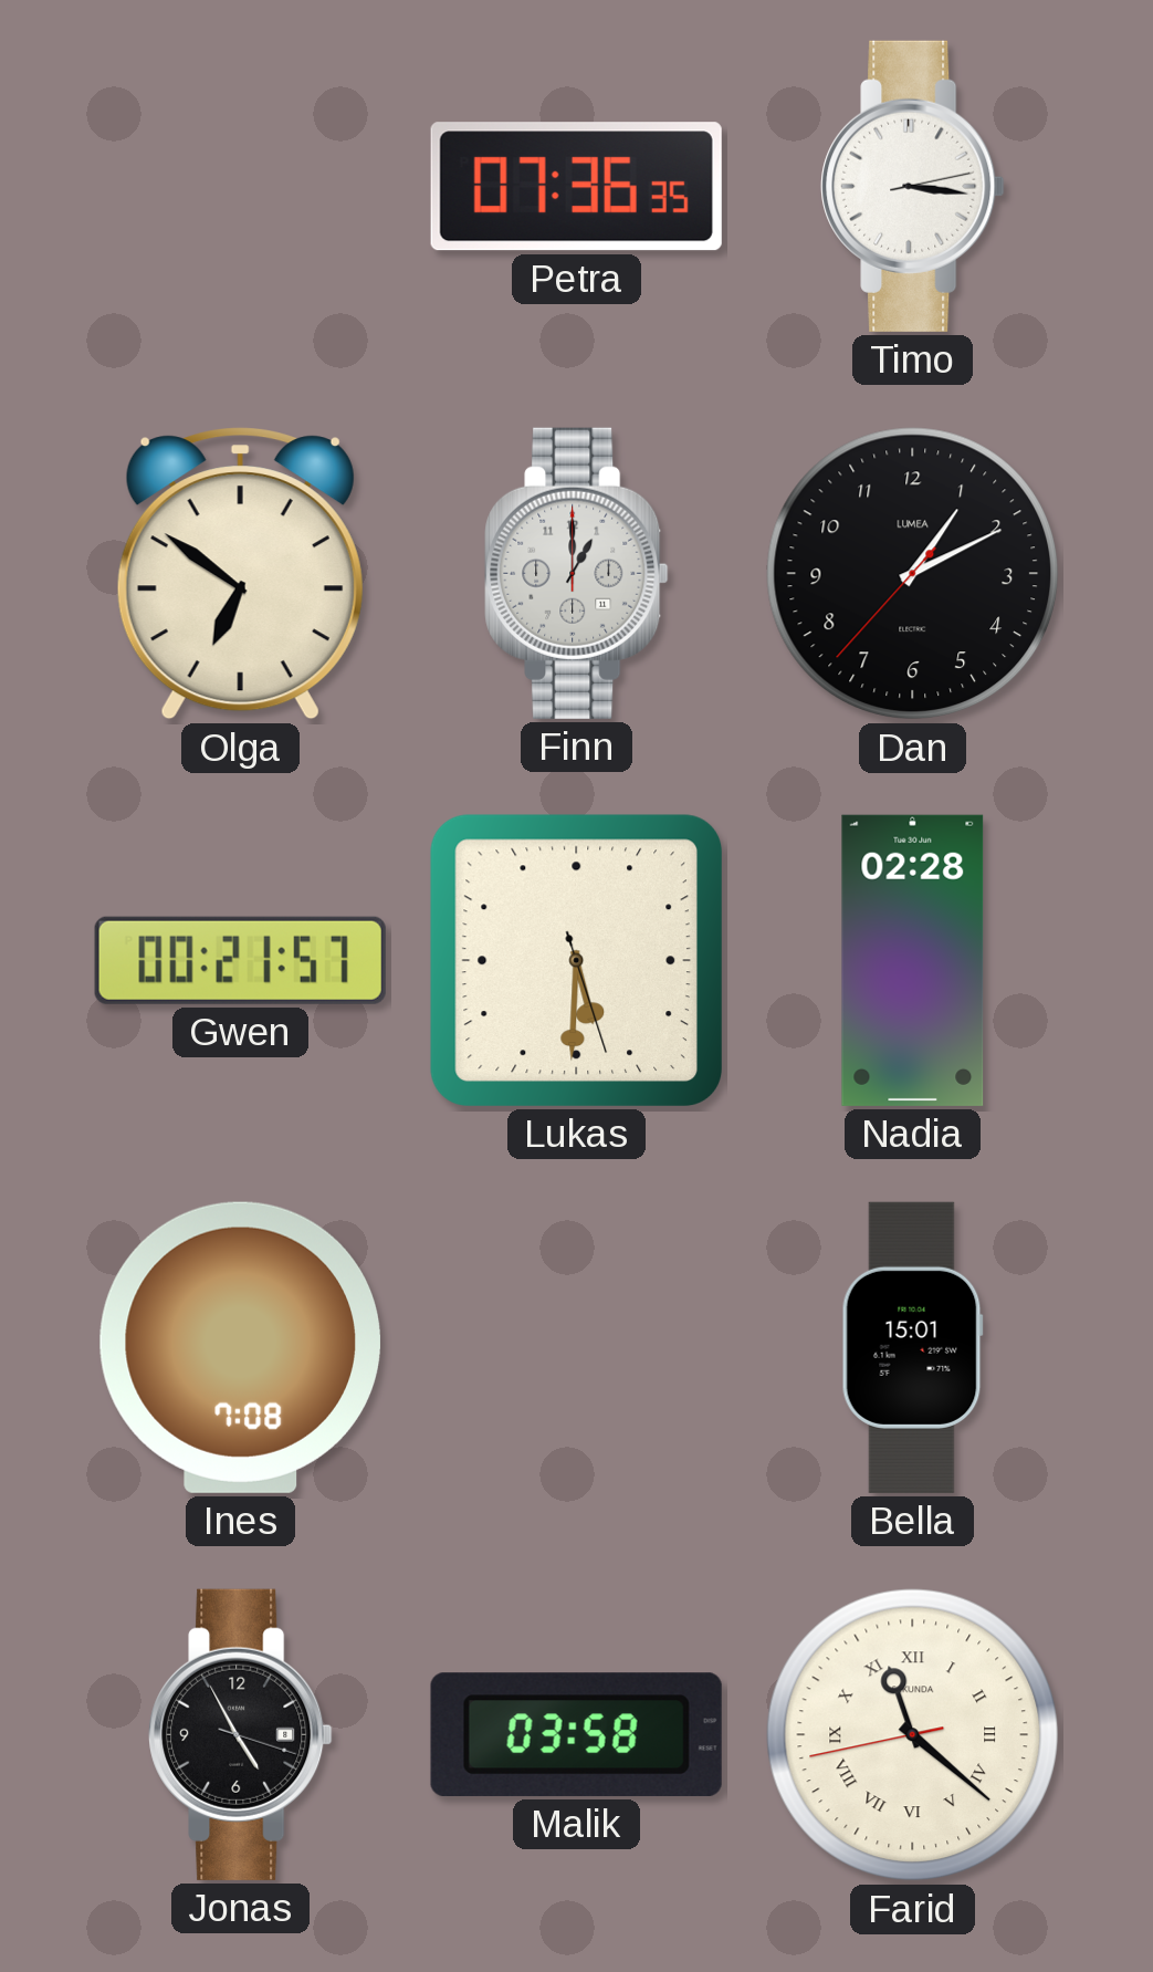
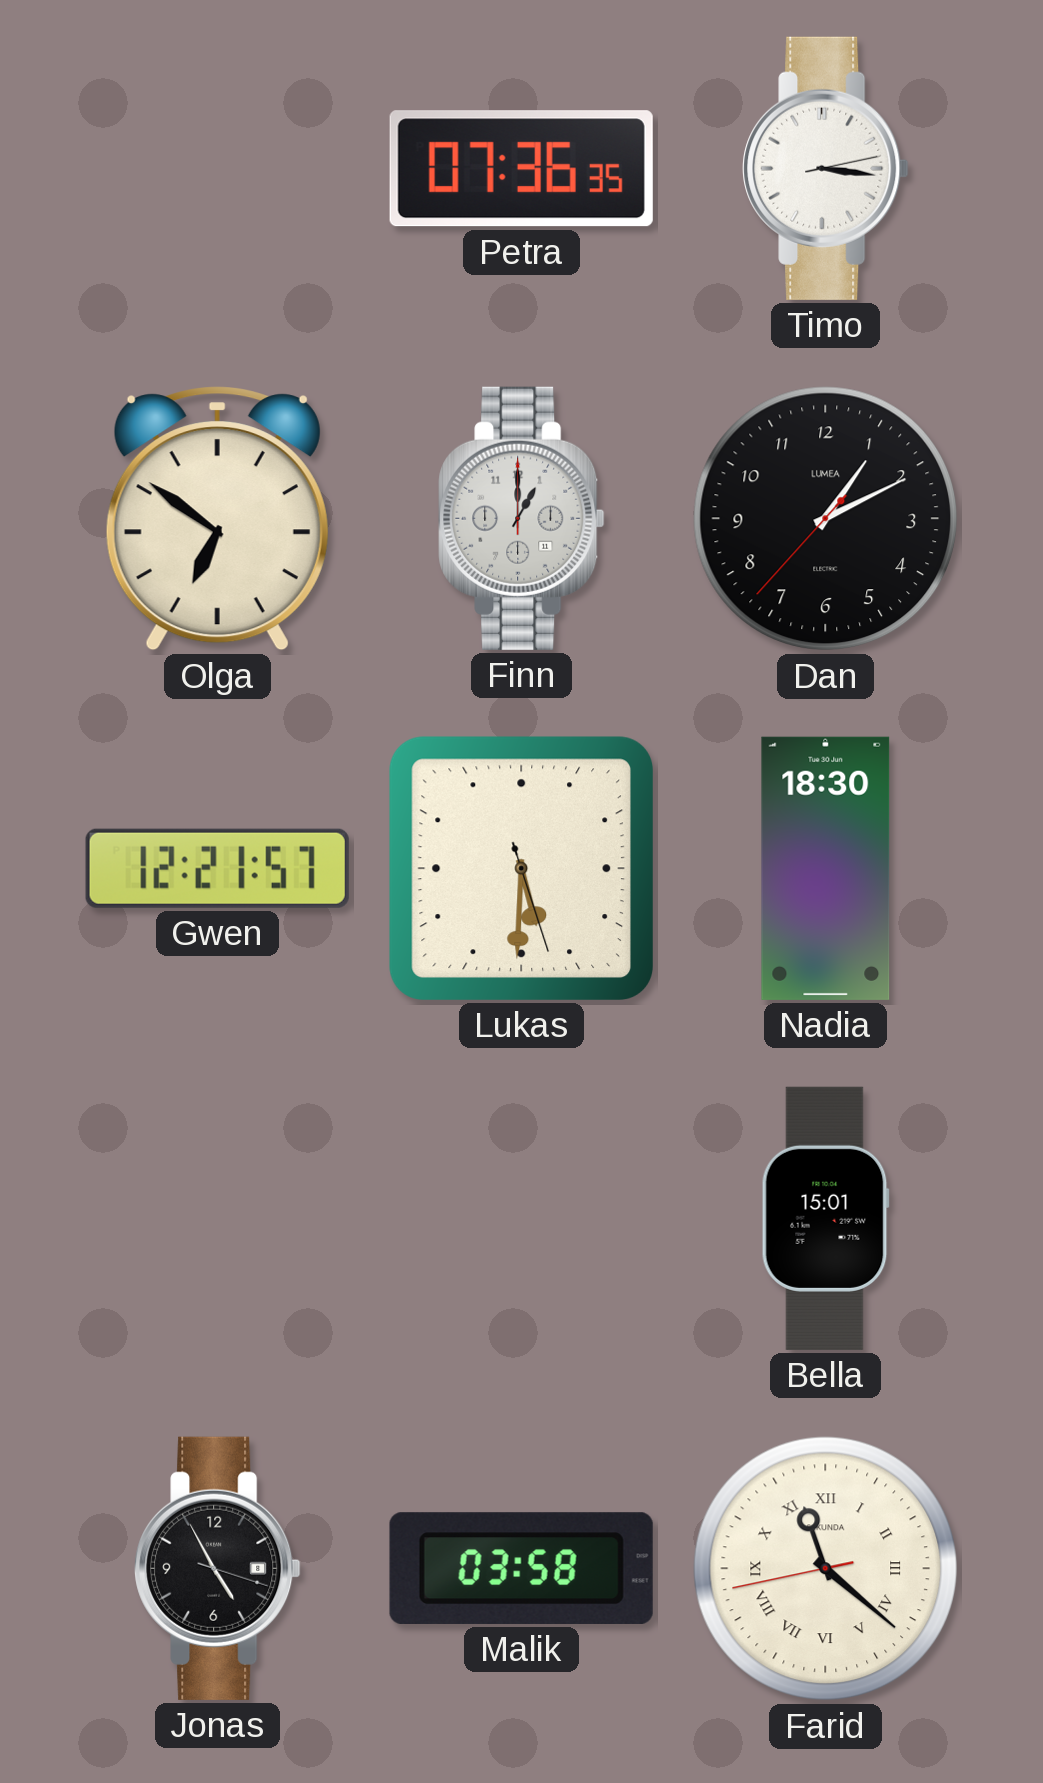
Gwen: 00:21 -> 12:21
Nadia: 02:28 -> 18:30
Ines: 7:08 -> none
